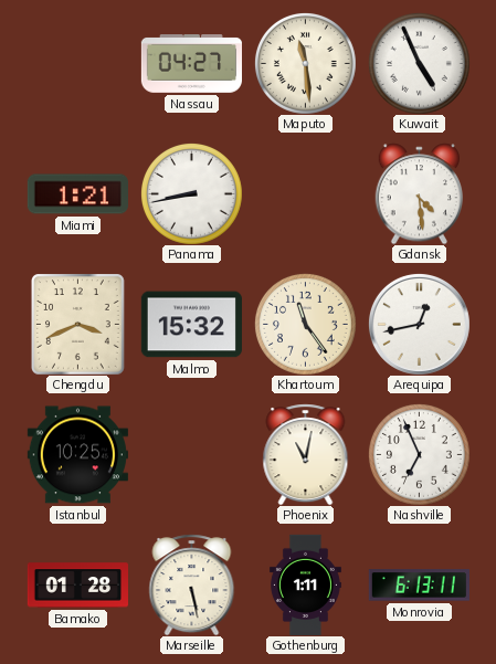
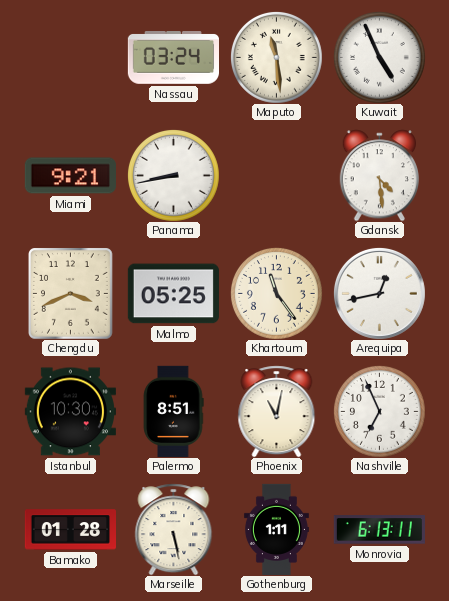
Nassau: 04:27 -> 03:24
Miami: 1:21 -> 9:21
Malmo: 15:32 -> 05:25
Istanbul: 10:25 -> 10:30
Palermo: none -> 8:51
